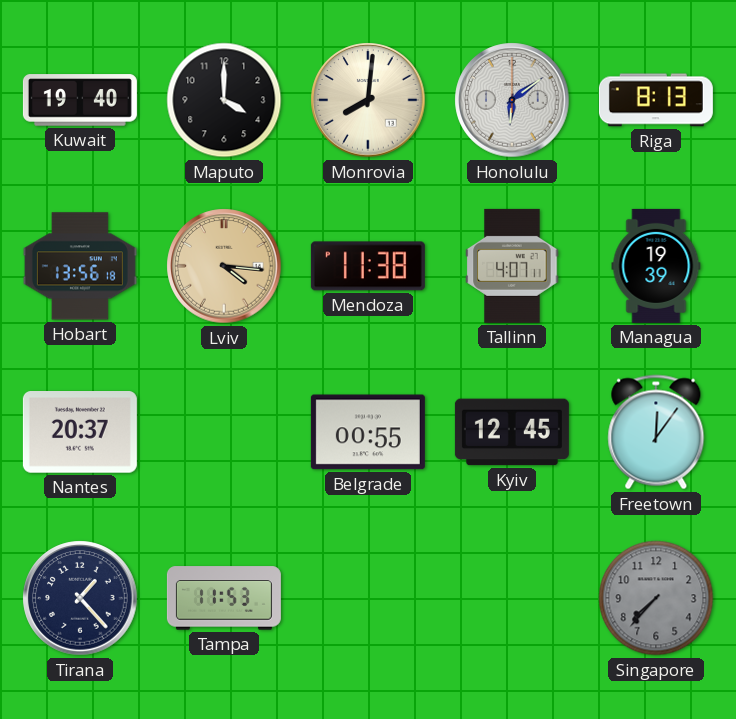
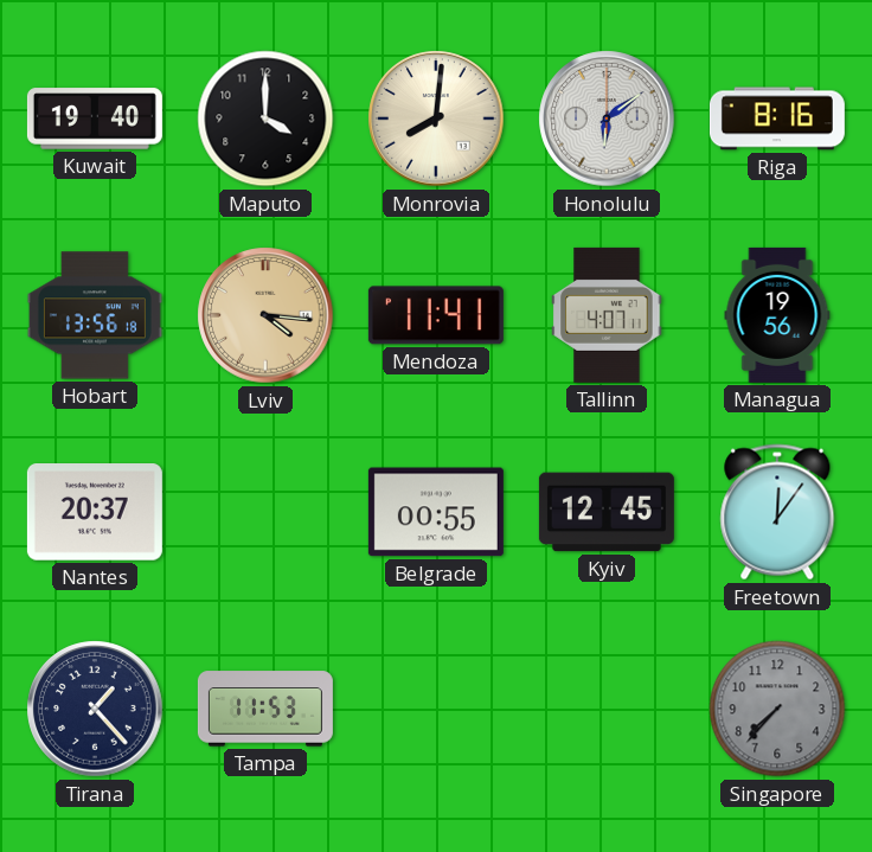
Riga: 8:13 -> 8:16
Mendoza: 11:38 -> 11:41
Managua: 19:39 -> 19:56
